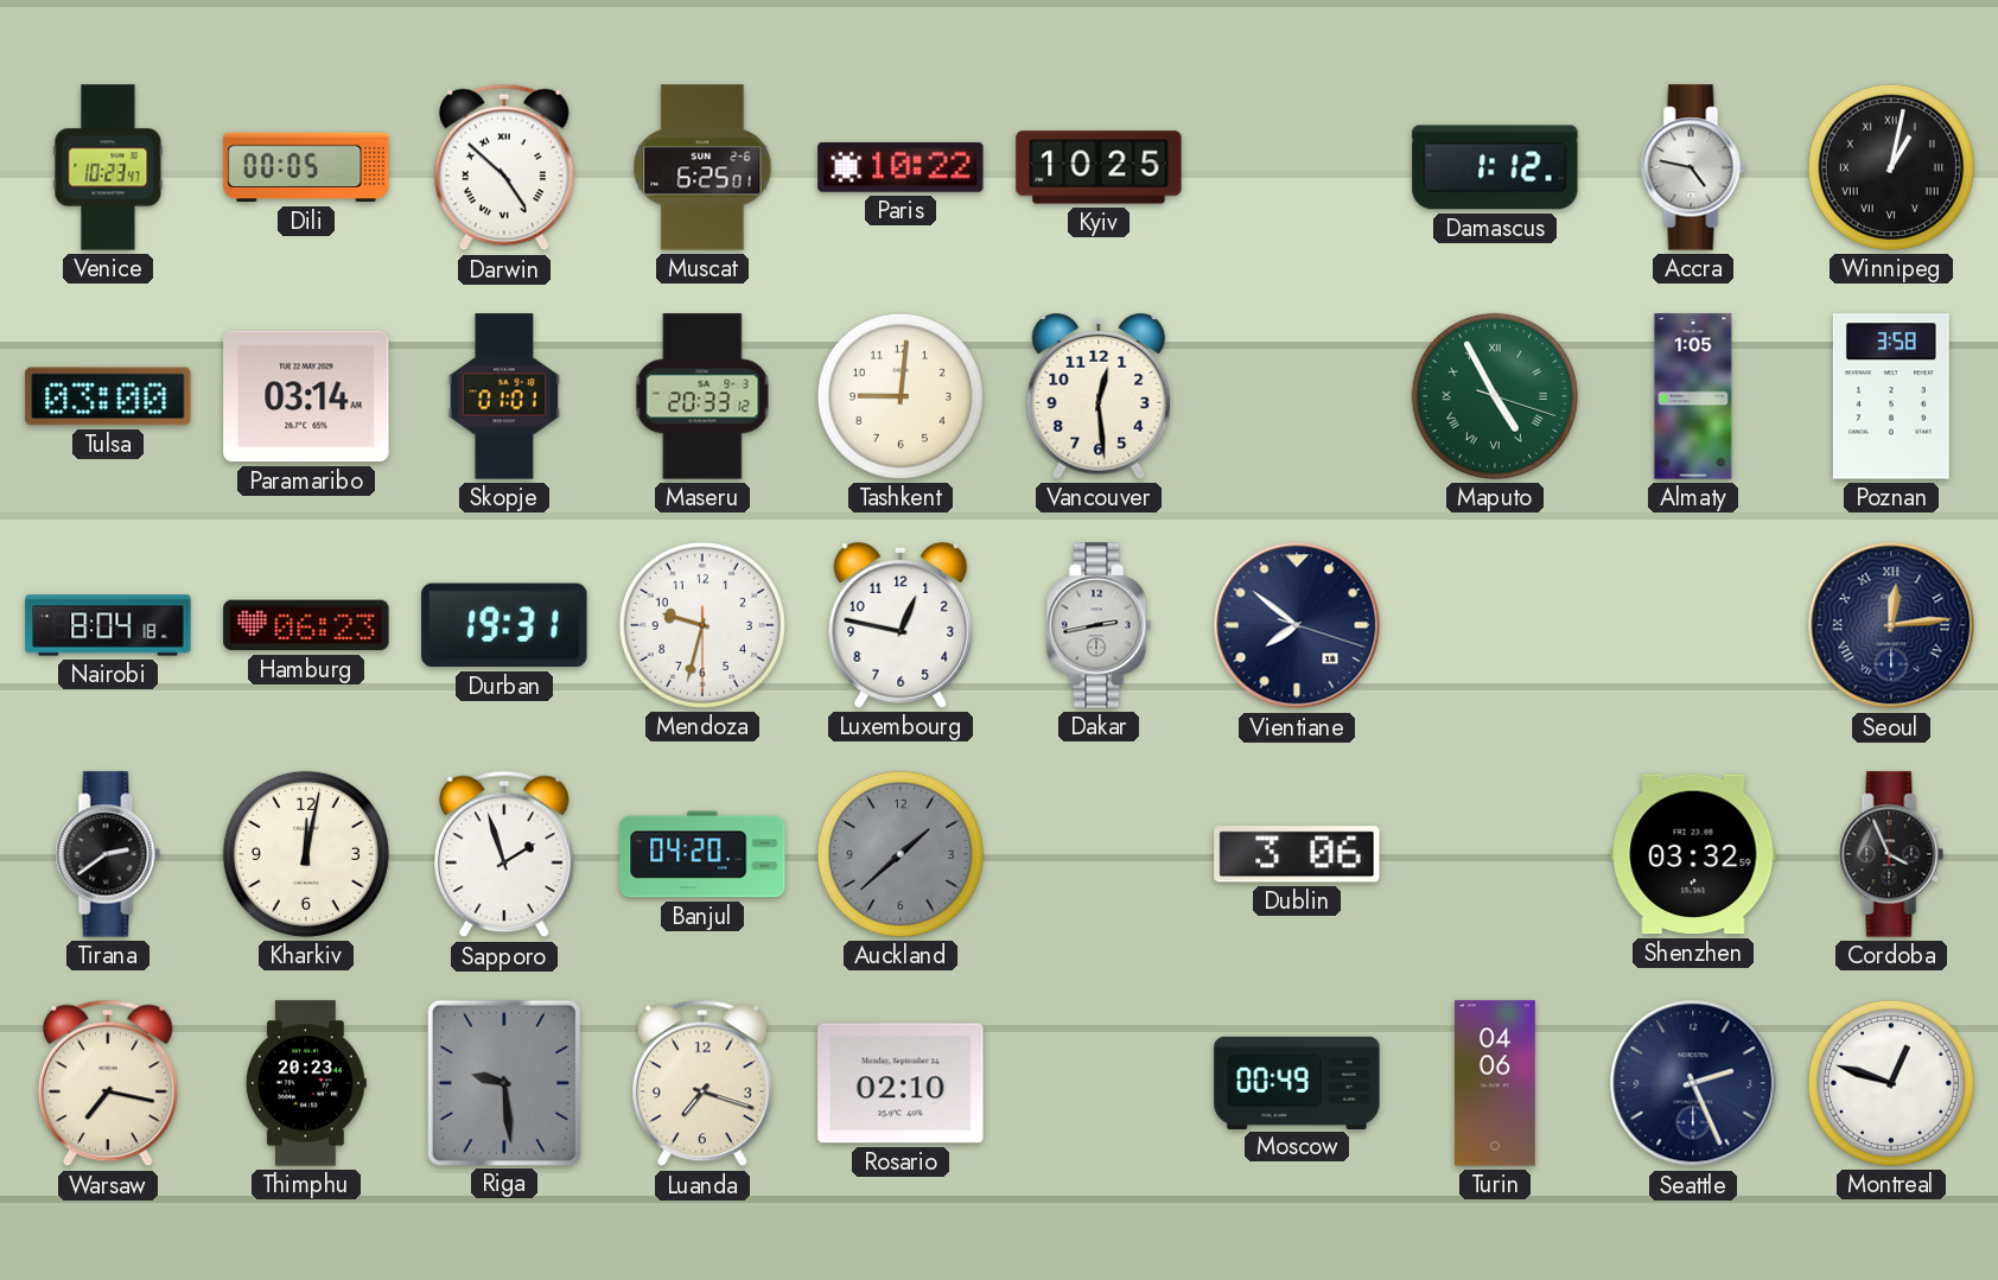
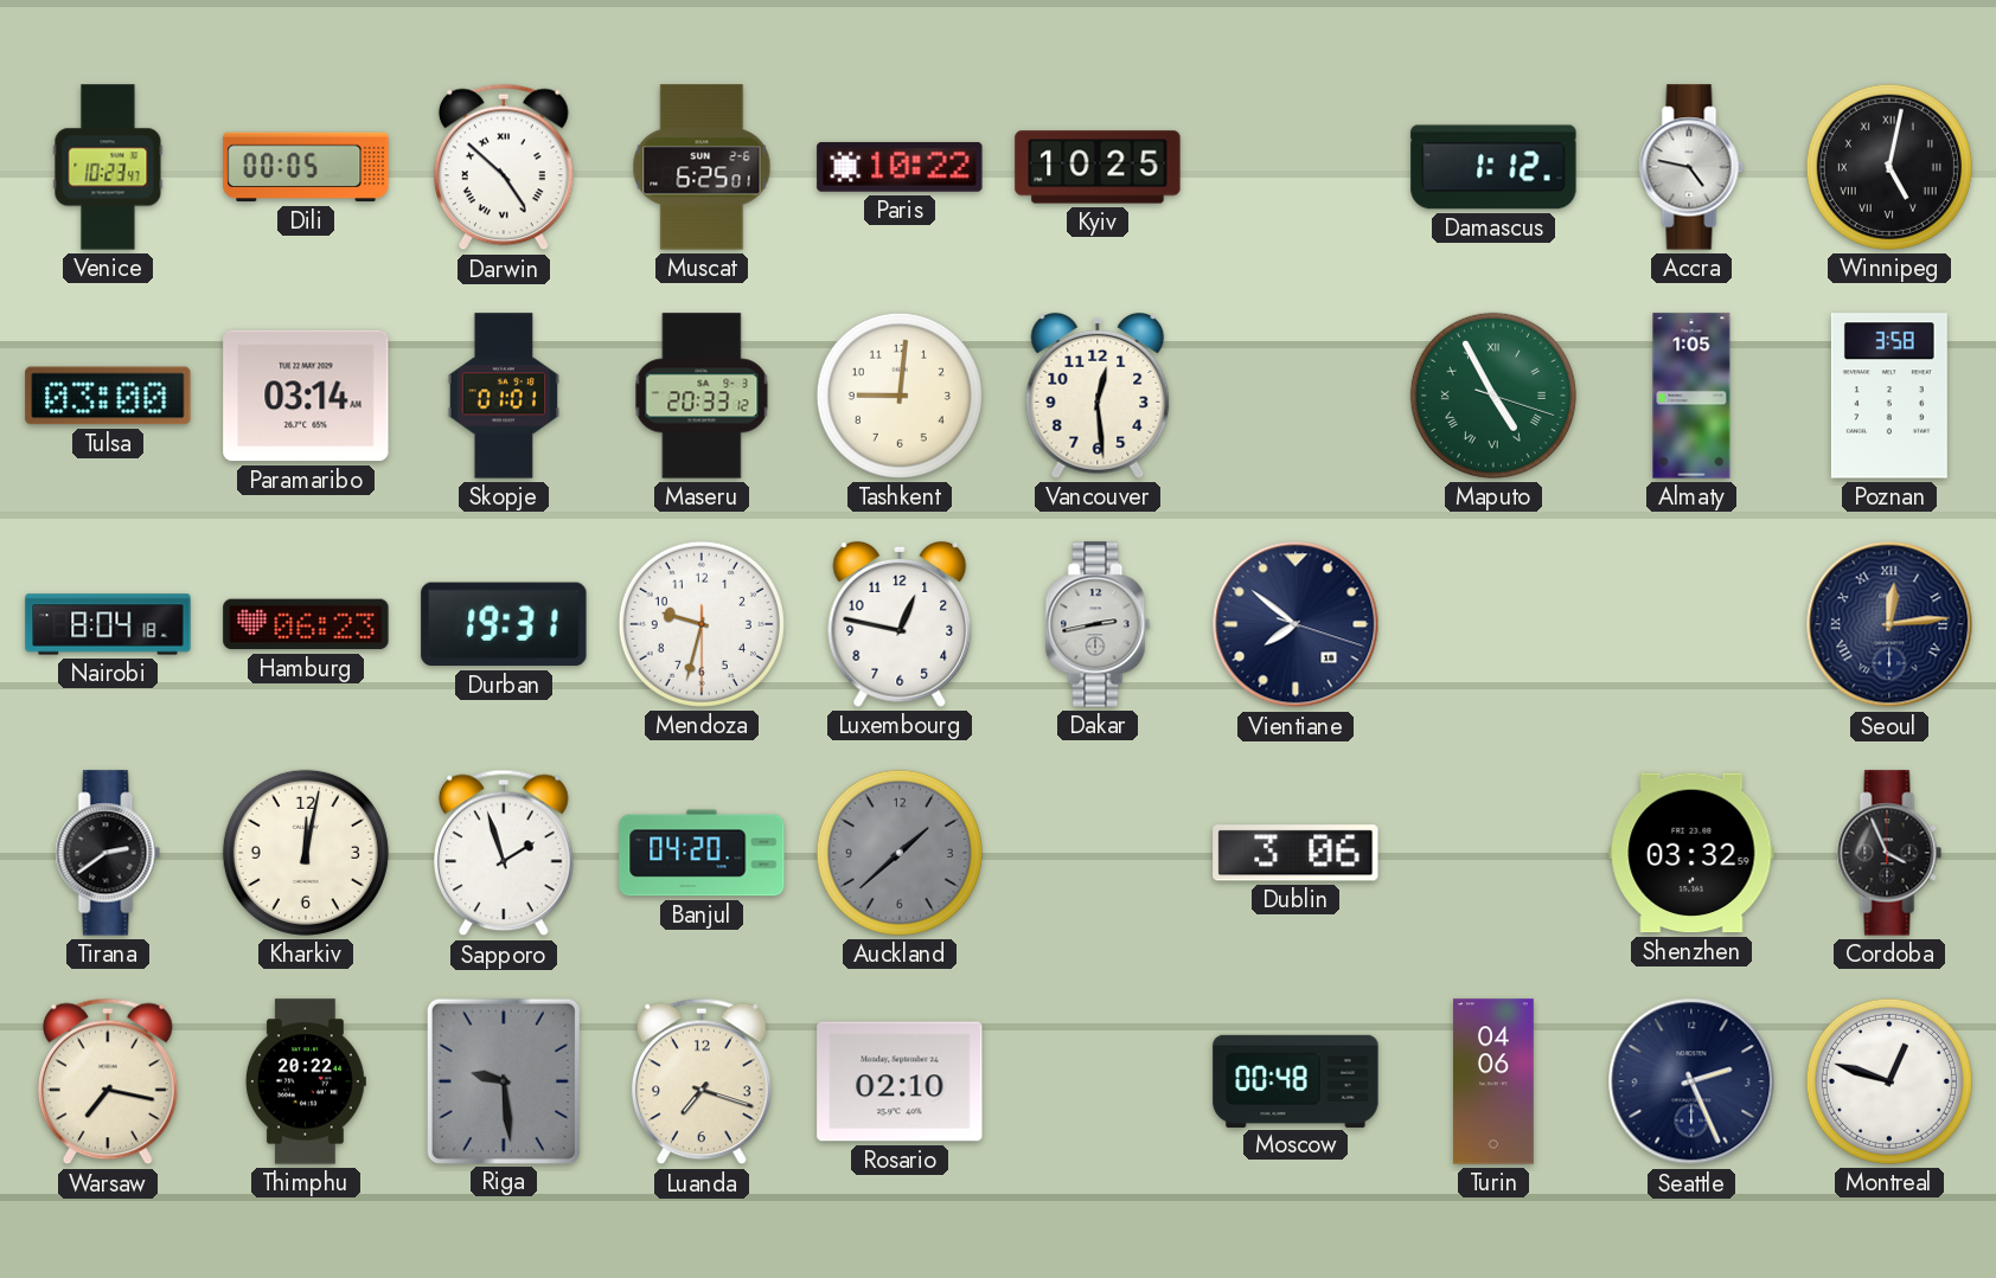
Winnipeg: 1:02 -> 5:02
Thimphu: 20:23 -> 20:22
Moscow: 00:49 -> 00:48
